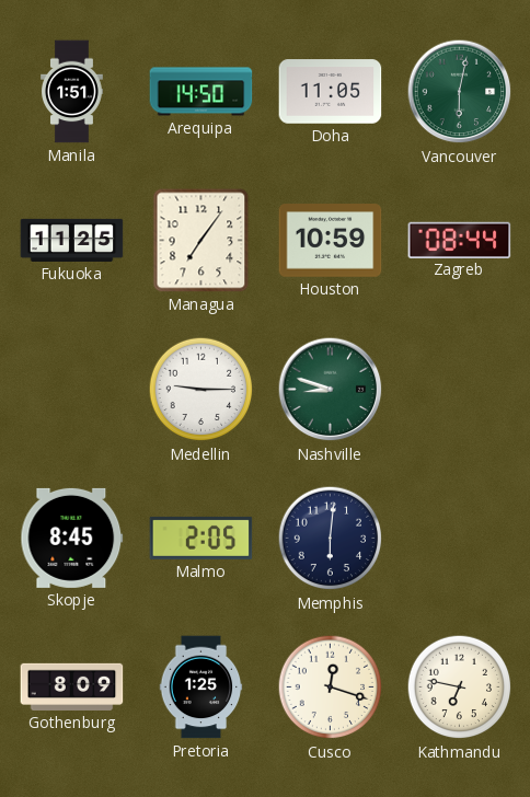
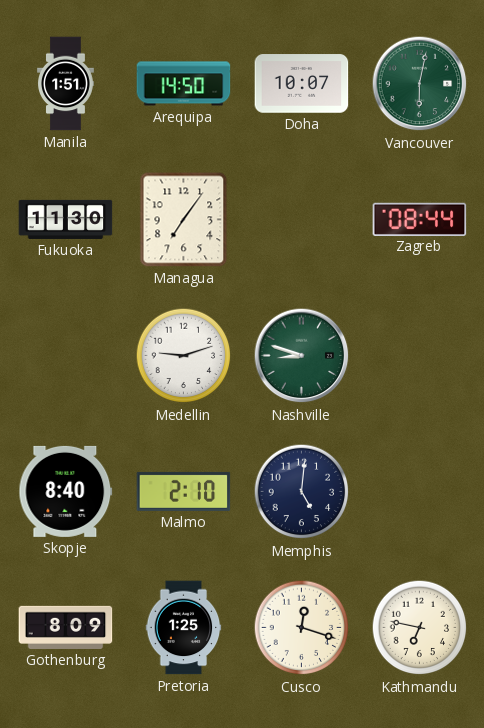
Doha: 11:05 -> 10:07
Fukuoka: 11:25 -> 11:30
Houston: 10:59 -> none
Medellin: 9:15 -> 9:12
Skopje: 8:45 -> 8:40
Malmo: 2:05 -> 2:10
Memphis: 6:01 -> 5:01
